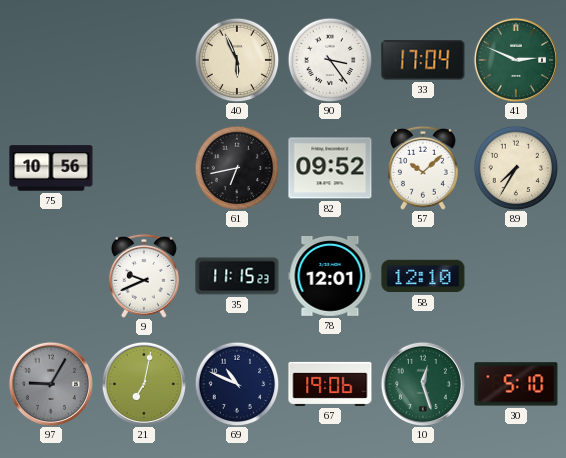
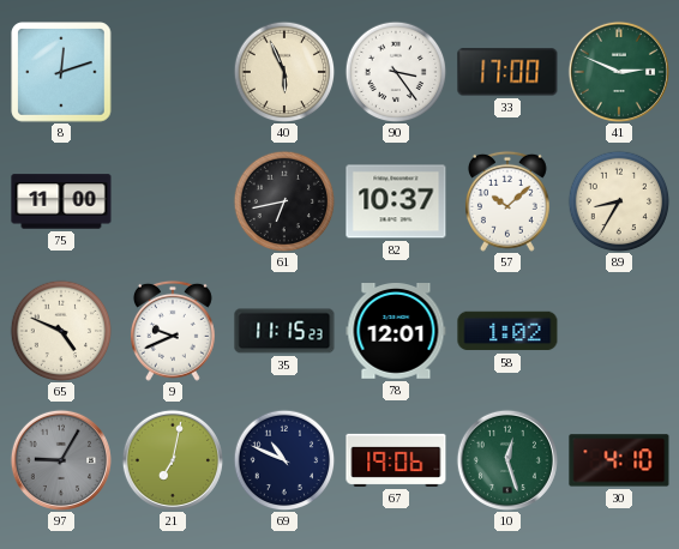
8: none -> 12:12
33: 17:04 -> 17:00
75: 10:56 -> 11:00
82: 09:52 -> 10:37
89: 7:35 -> 8:35
65: none -> 4:49
58: 12:10 -> 1:02
30: 5:10 -> 4:10
